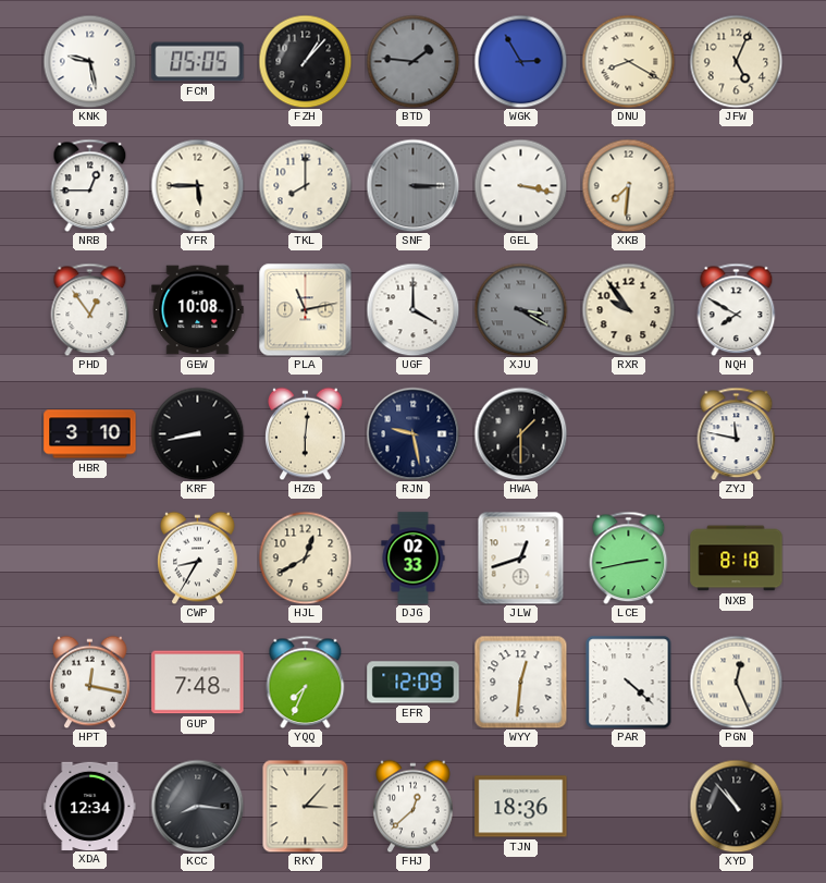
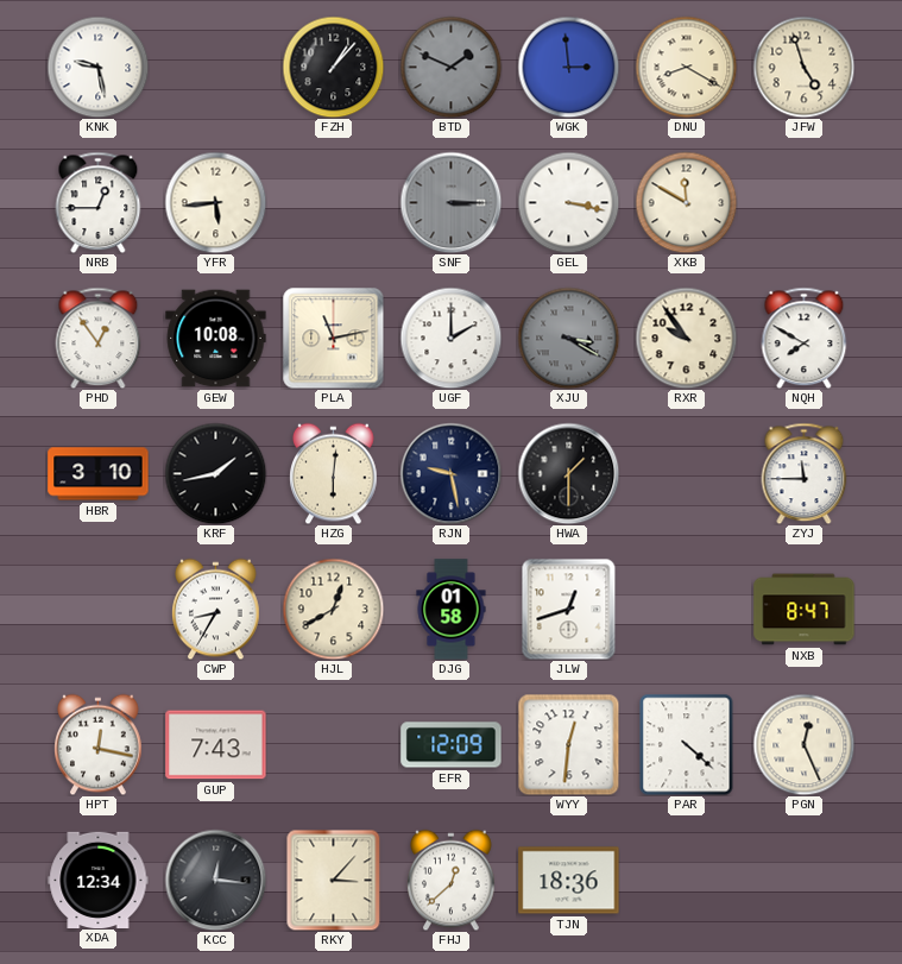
FCM: 05:05 -> none
BTD: 1:46 -> 1:49
WGK: 2:55 -> 2:59
JFW: 5:04 -> 4:57
YFR: 5:45 -> 5:44
TKL: 8:00 -> none
XKB: 7:31 -> 11:50
UGF: 4:00 -> 2:00
KRF: 8:43 -> 1:43
ZYJ: 11:47 -> 11:45
DJG: 02:33 -> 01:58
LCE: 2:43 -> none
NXB: 8:18 -> 8:47
GUP: 7:48 -> 7:43
YQQ: 7:34 -> none
KCC: 8:16 -> 12:16
XYD: 10:53 -> none
